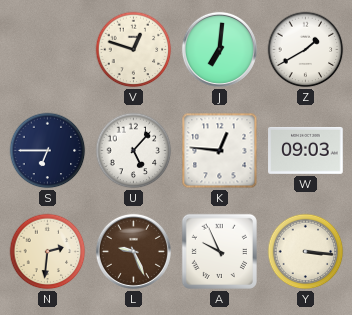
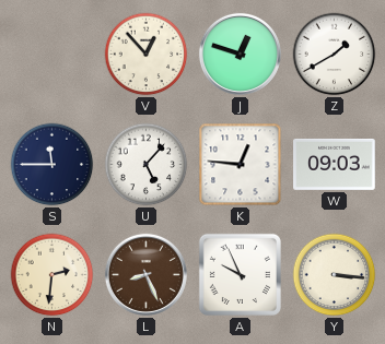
V: 12:48 -> 12:53
J: 7:01 -> 12:48
S: 6:45 -> 11:45
L: 9:26 -> 8:26
